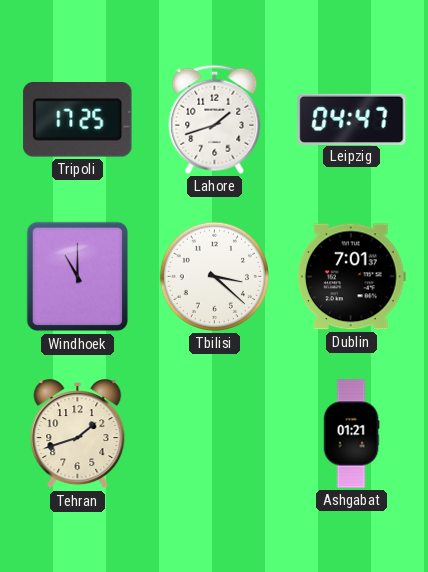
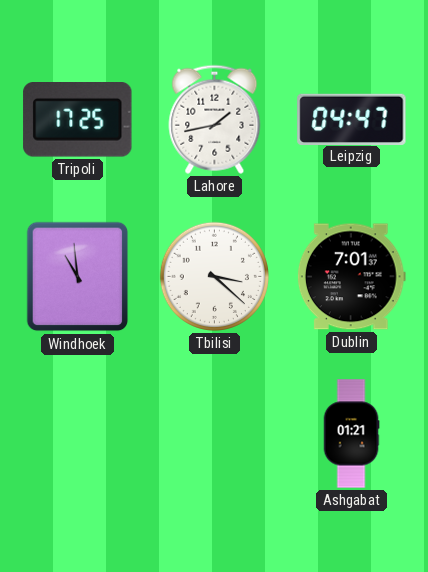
Lahore: 1:42 -> 1:43
Windhoek: 11:00 -> 10:59
Tehran: 1:42 -> none
